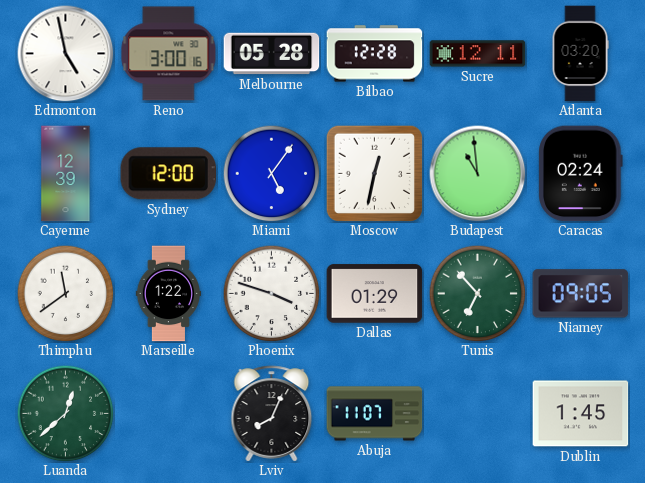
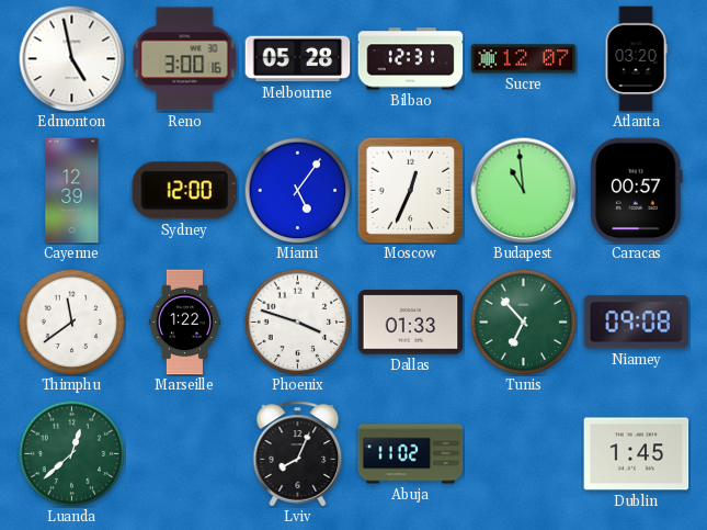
Bilbao: 12:28 -> 12:31
Sucre: 12:11 -> 12:07
Moscow: 12:32 -> 12:34
Caracas: 02:24 -> 00:57
Dallas: 01:29 -> 01:33
Niamey: 09:05 -> 09:08
Abuja: 11:07 -> 11:02
